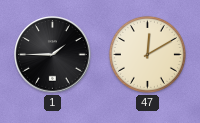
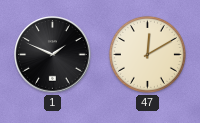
1: 1:45 -> 1:49
